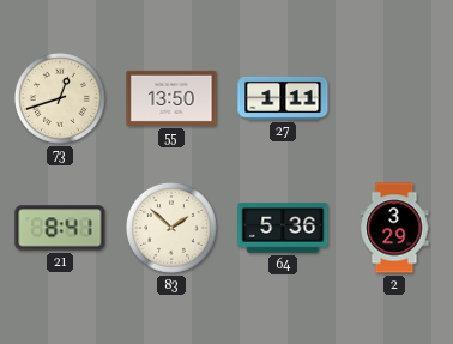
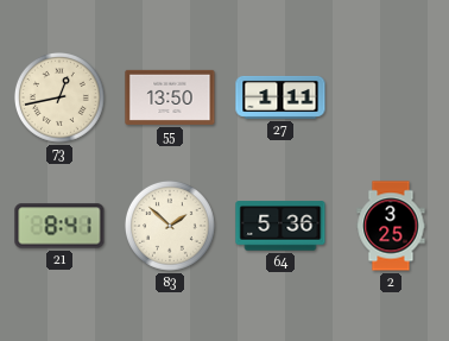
73: 12:42 -> 12:43
2: 3:29 -> 3:25
